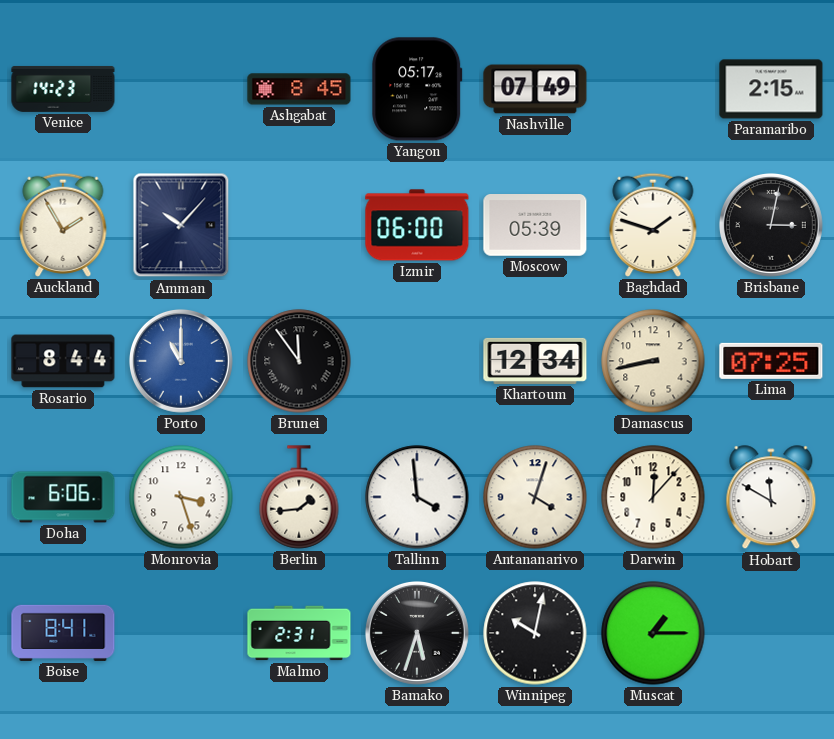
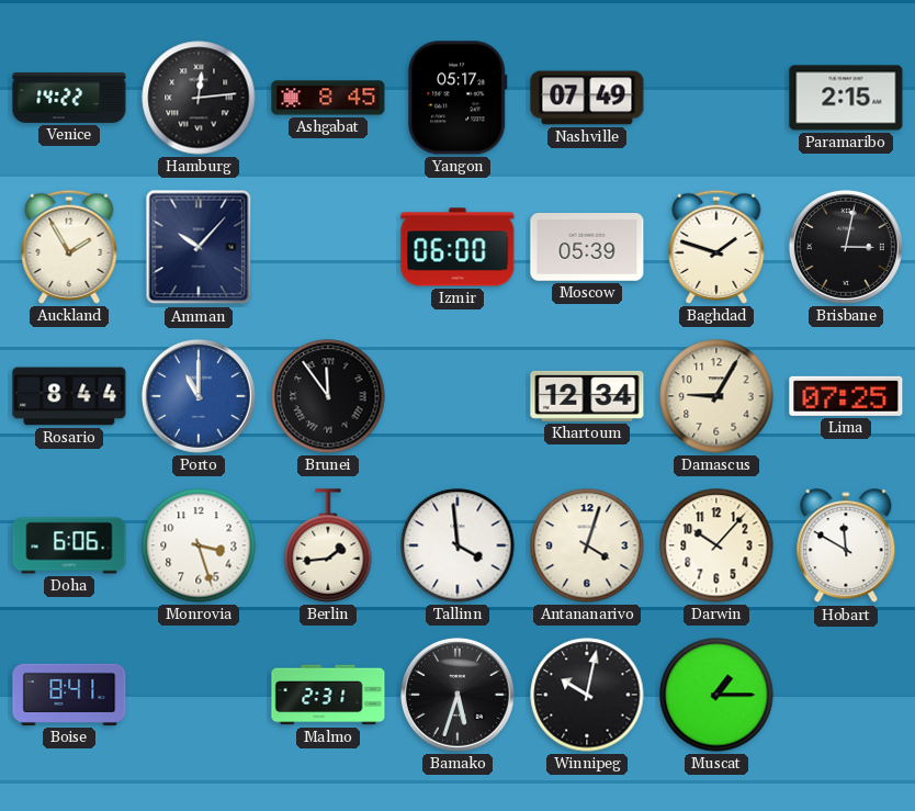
Venice: 14:23 -> 14:22
Hamburg: none -> 12:14
Damascus: 8:43 -> 9:05
Darwin: 12:07 -> 10:07
